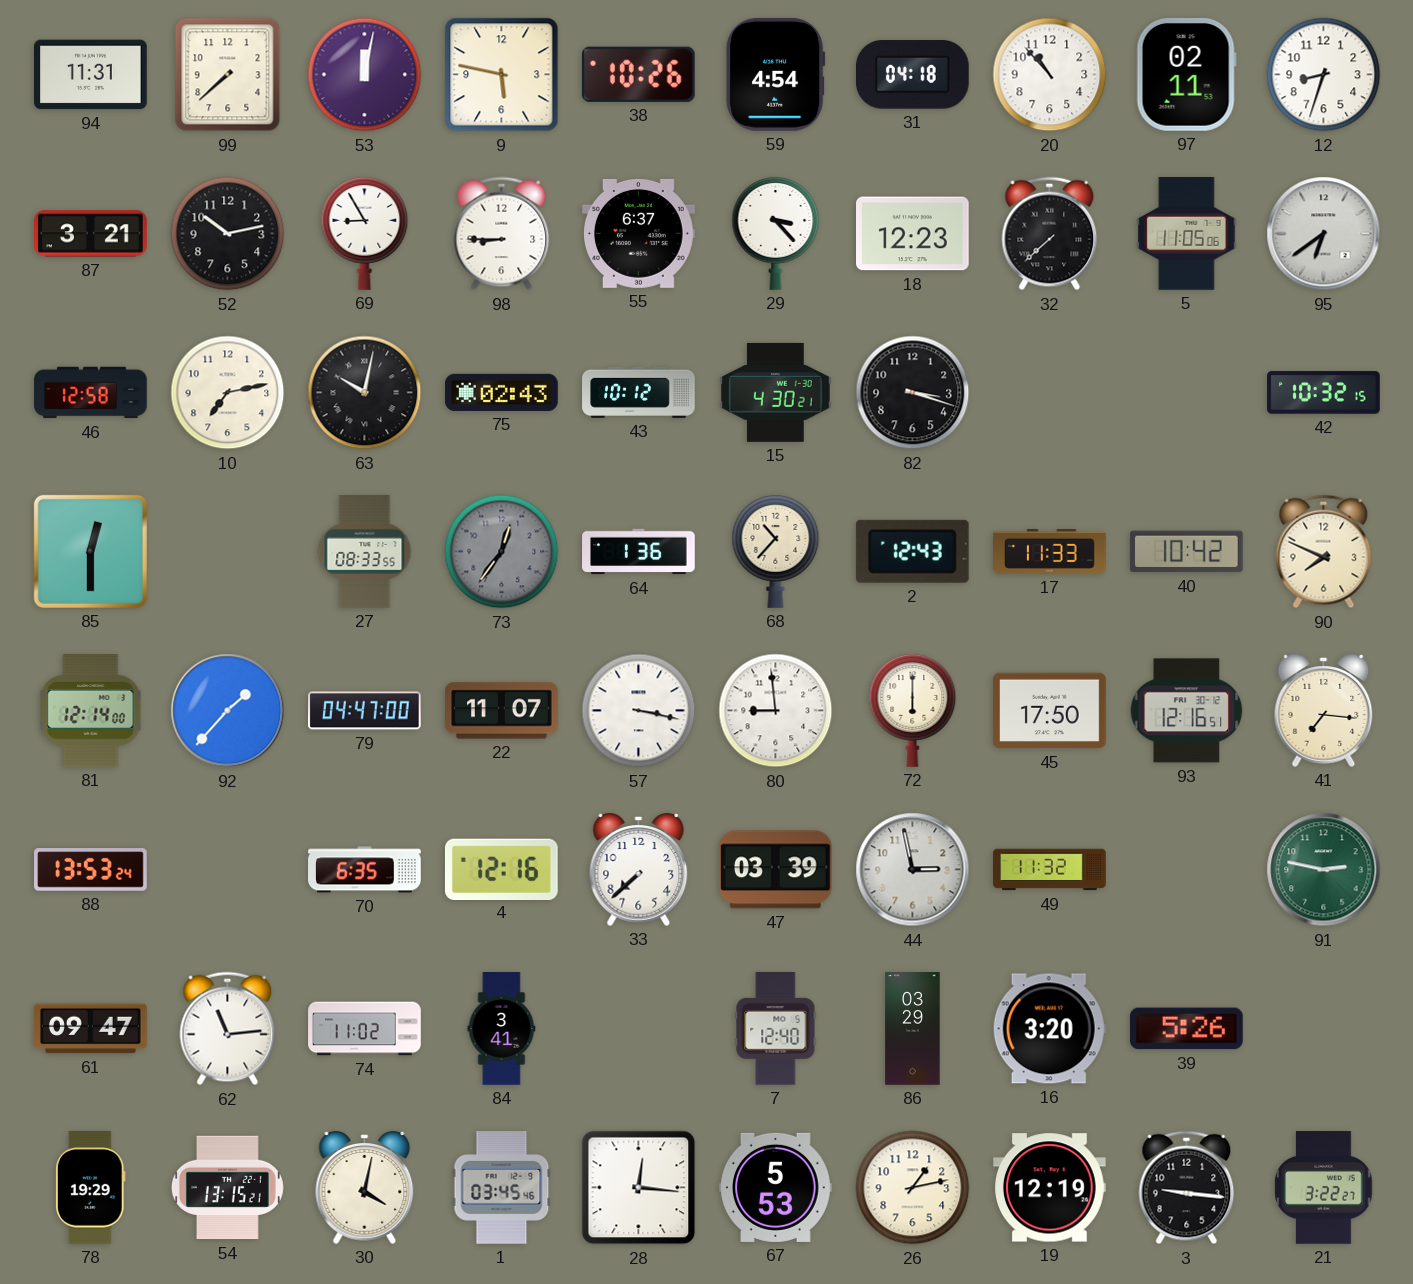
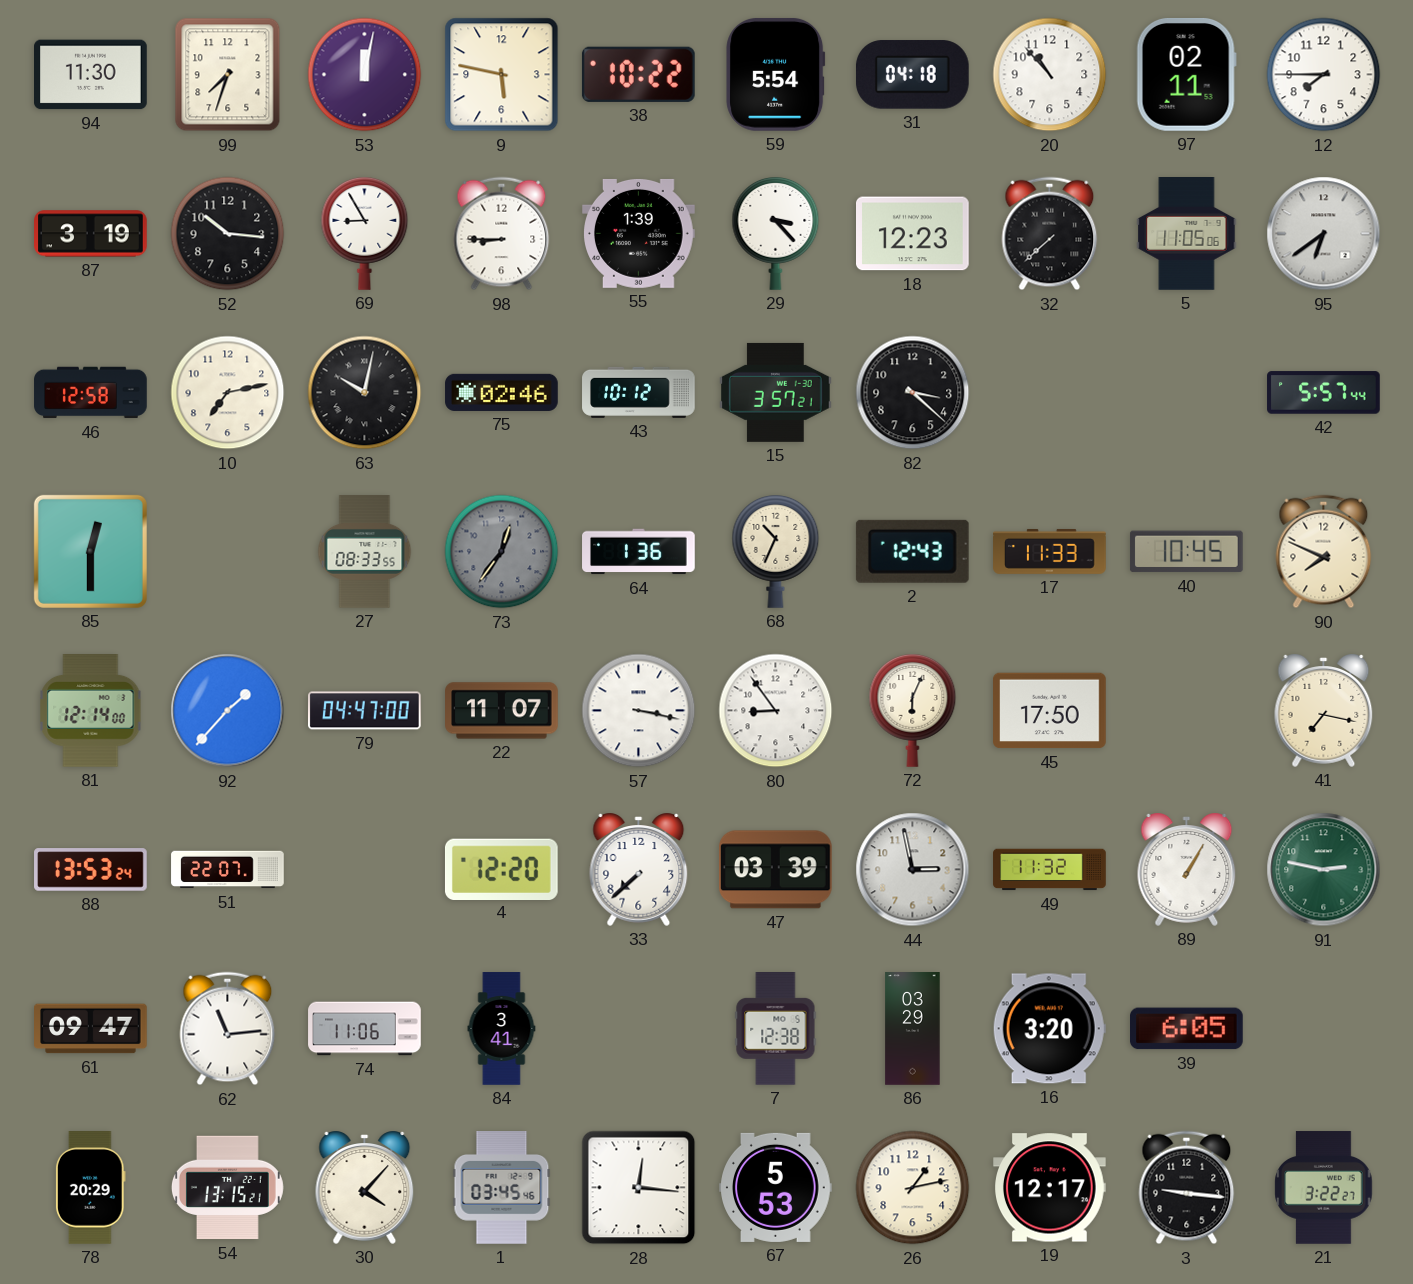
94: 11:31 -> 11:30
99: 7:38 -> 7:33
38: 10:26 -> 10:22
59: 4:54 -> 5:54
12: 8:33 -> 7:45
87: 3:21 -> 3:19
52: 10:13 -> 10:16
55: 6:37 -> 1:39
75: 02:43 -> 02:46
15: 4:30 -> 3:57
82: 3:18 -> 3:22
42: 10:32 -> 5:57
68: 10:37 -> 10:34
40: 10:42 -> 10:45
80: 8:59 -> 8:54
72: 6:00 -> 6:04
93: 12:16 -> none
41: 7:16 -> 7:17
51: none -> 22:07
70: 6:35 -> none
4: 12:16 -> 12:20
89: none -> 1:05
74: 11:02 -> 11:06
7: 12:40 -> 12:38
39: 5:26 -> 6:05
78: 19:29 -> 20:29
30: 4:02 -> 4:07
19: 12:19 -> 12:17
